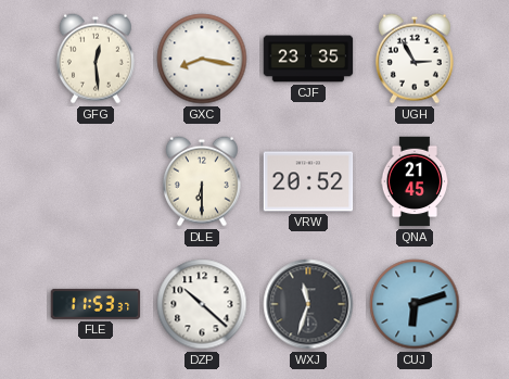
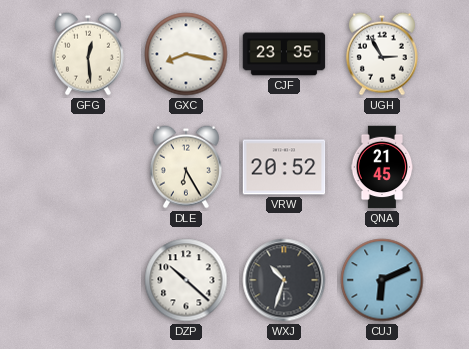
DLE: 6:30 -> 6:25
FLE: 11:53 -> none
WXJ: 11:33 -> 10:33
CUJ: 6:12 -> 6:11
